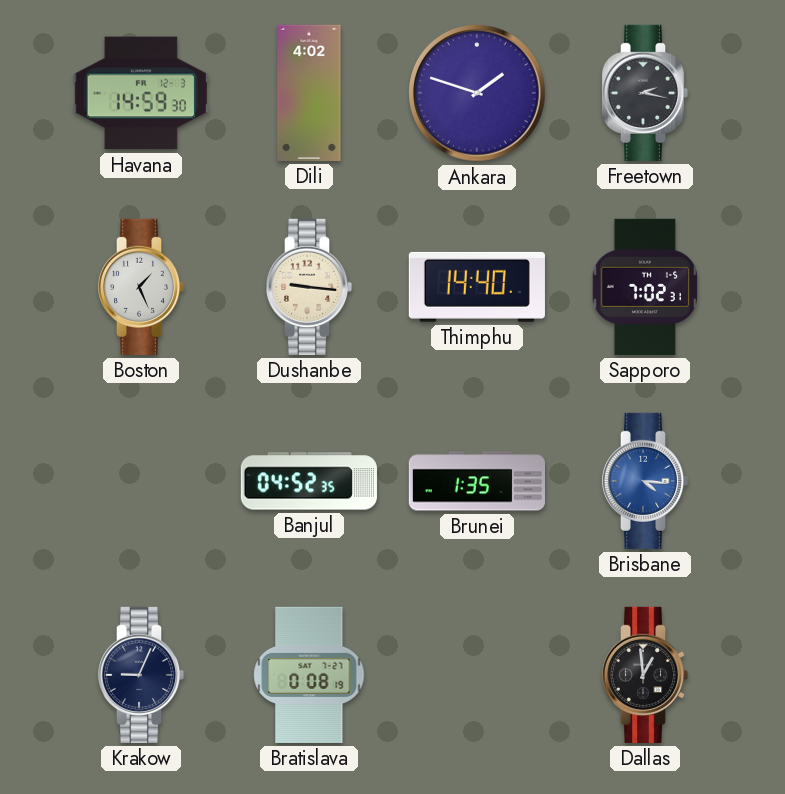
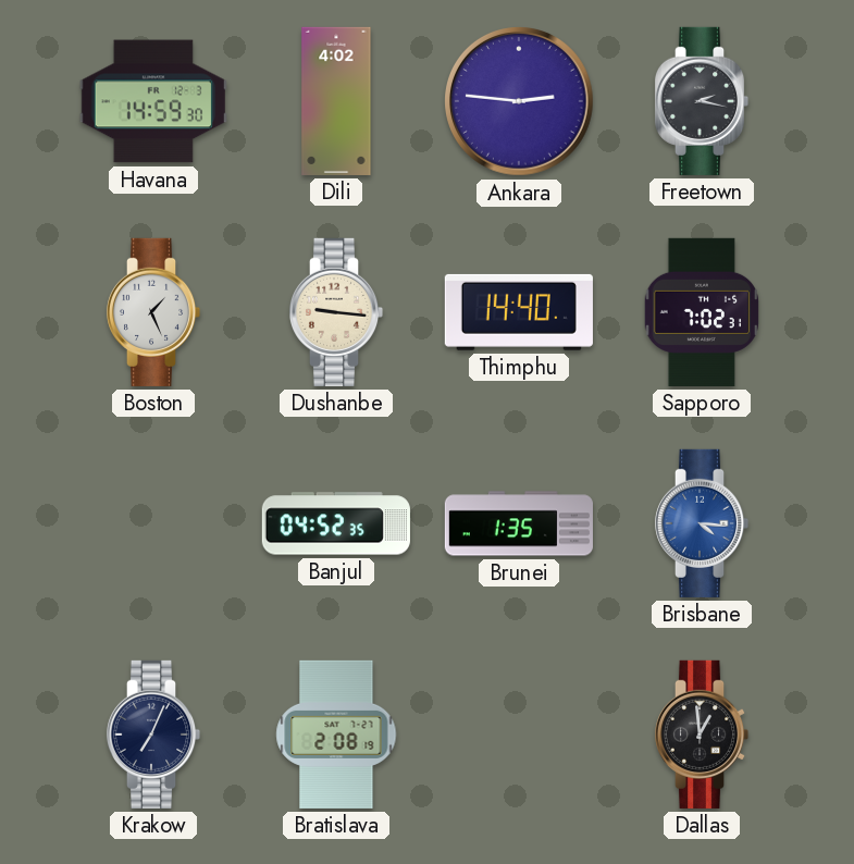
Ankara: 1:48 -> 2:46
Krakow: 9:04 -> 7:04
Bratislava: 0:08 -> 2:08
